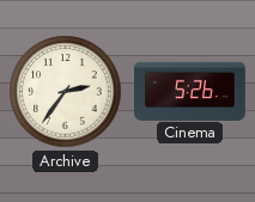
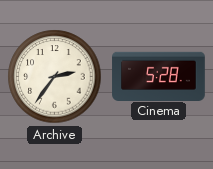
Cinema: 5:26 -> 5:28
